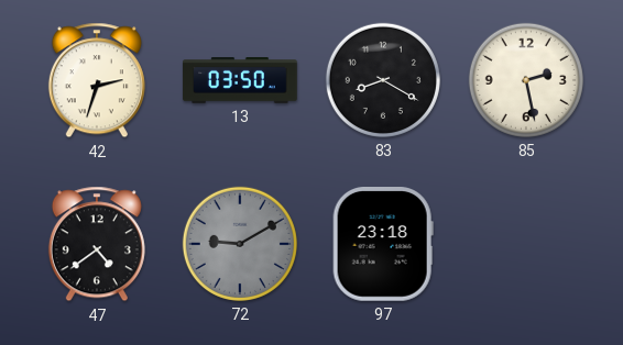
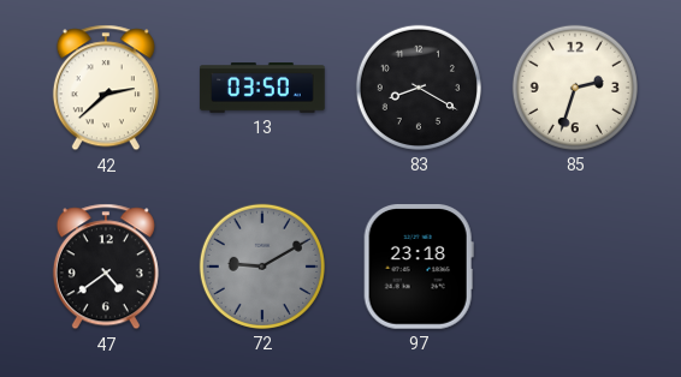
42: 2:33 -> 2:38
85: 2:28 -> 2:33
